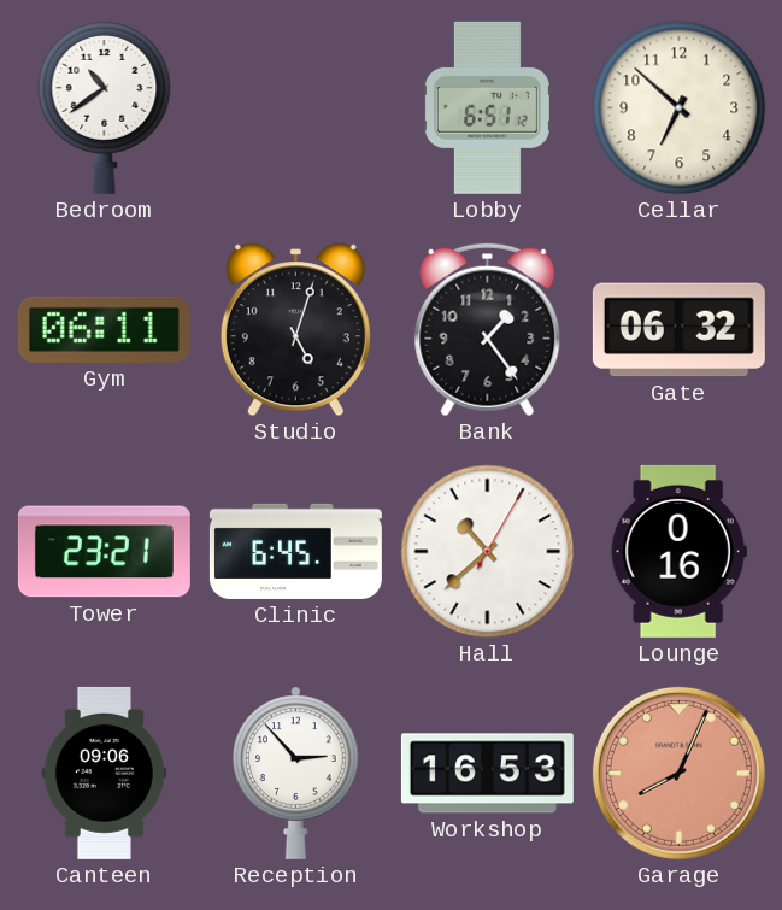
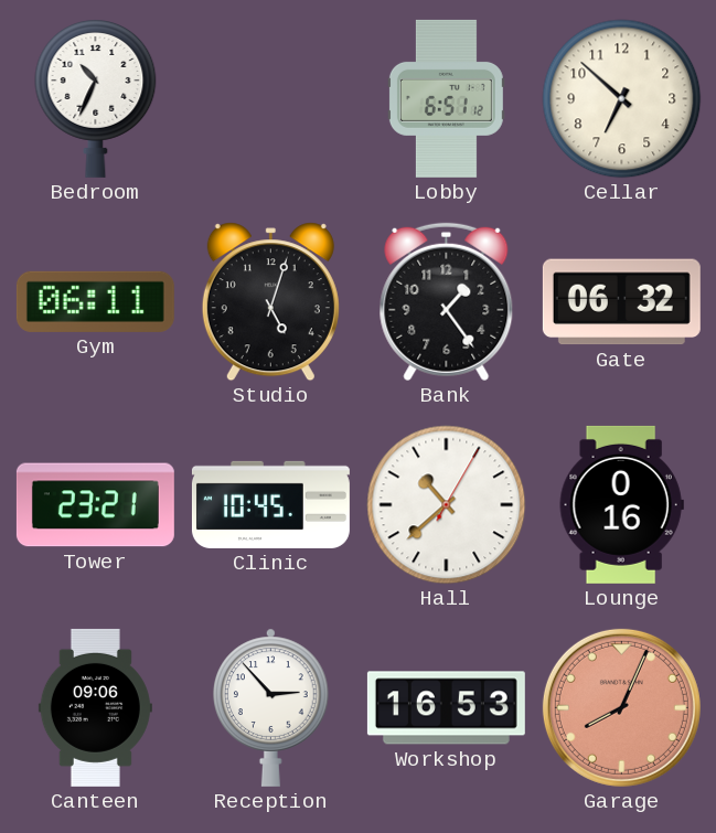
Bedroom: 10:39 -> 10:34
Clinic: 6:45 -> 10:45
